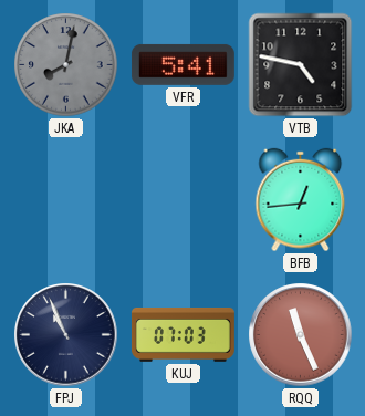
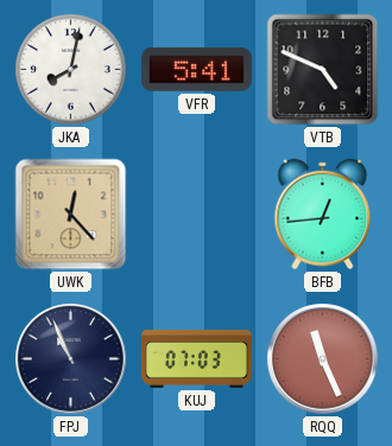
JKA dial: grey -> white
VTB: 4:47 -> 4:49
UWK: none -> 12:23
